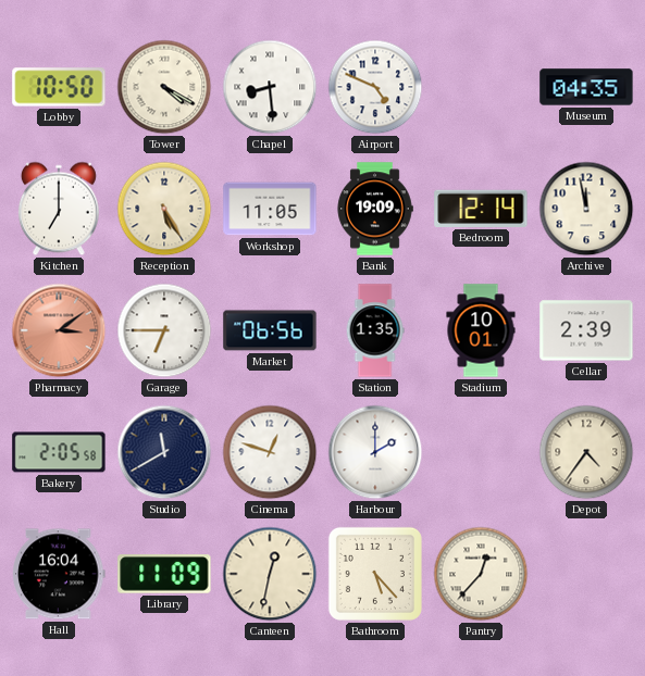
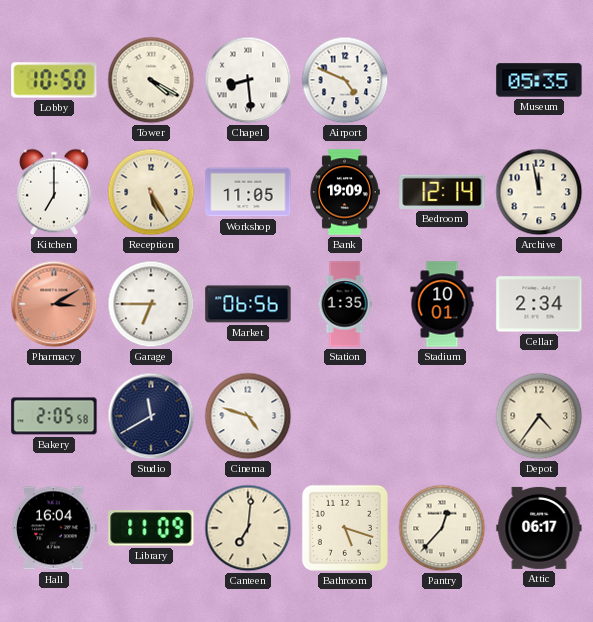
Museum: 04:35 -> 05:35
Pharmacy: 3:09 -> 3:10
Cellar: 2:39 -> 2:34
Cinema: 12:48 -> 4:48
Harbour: 2:00 -> none
Canteen: 12:32 -> 7:01
Bathroom: 5:23 -> 5:18
Attic: none -> 06:17
